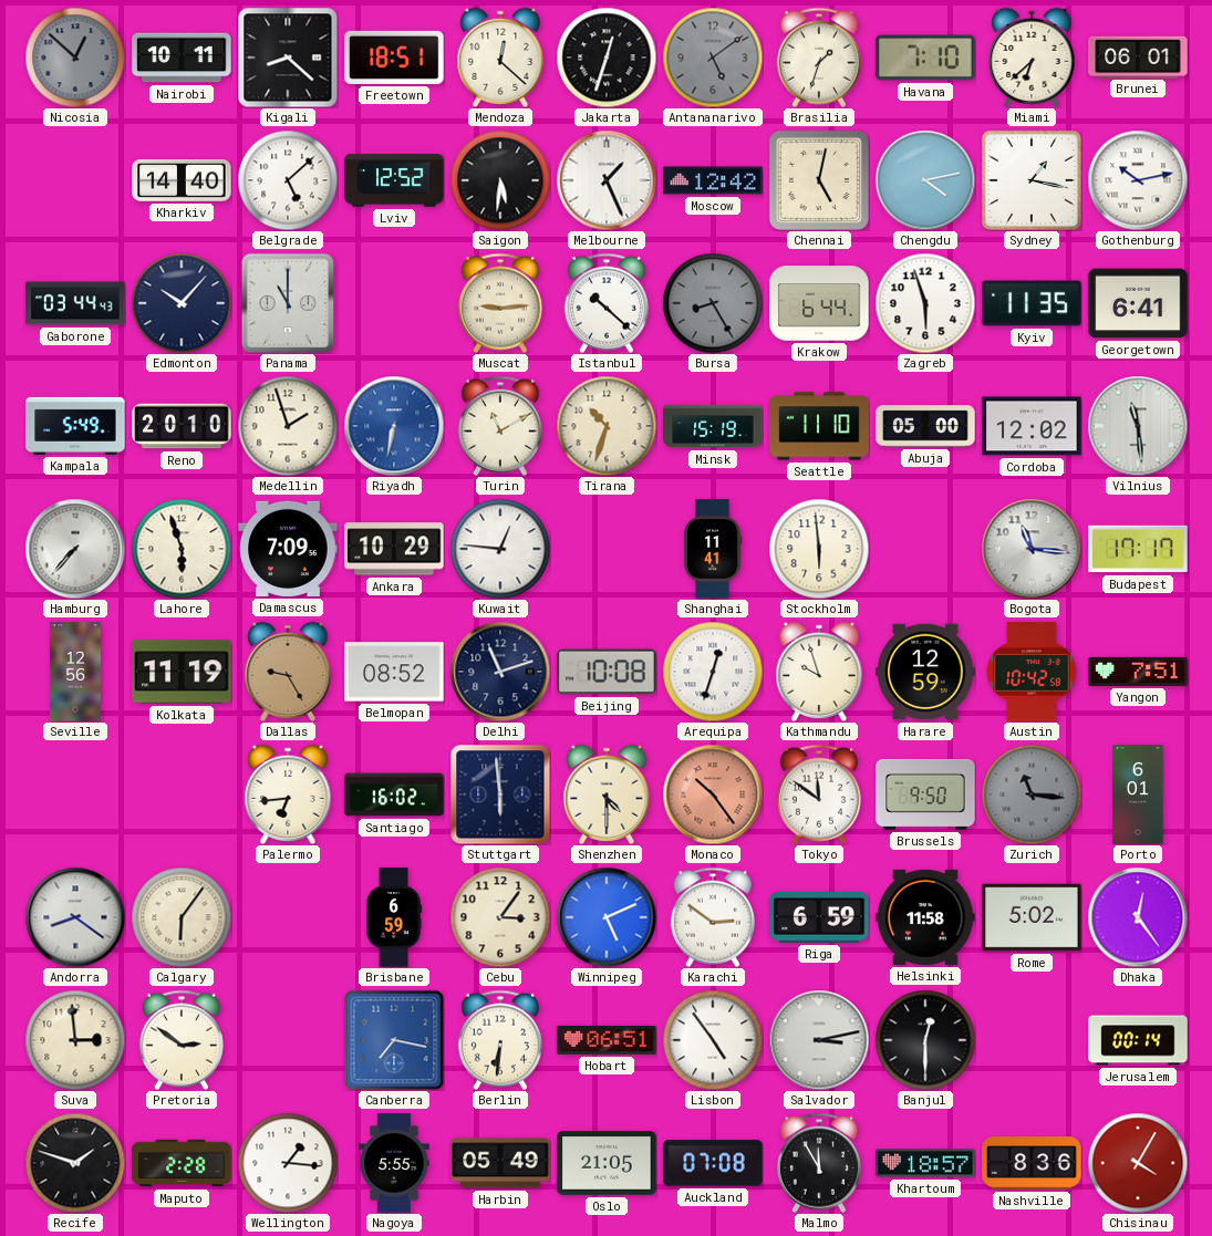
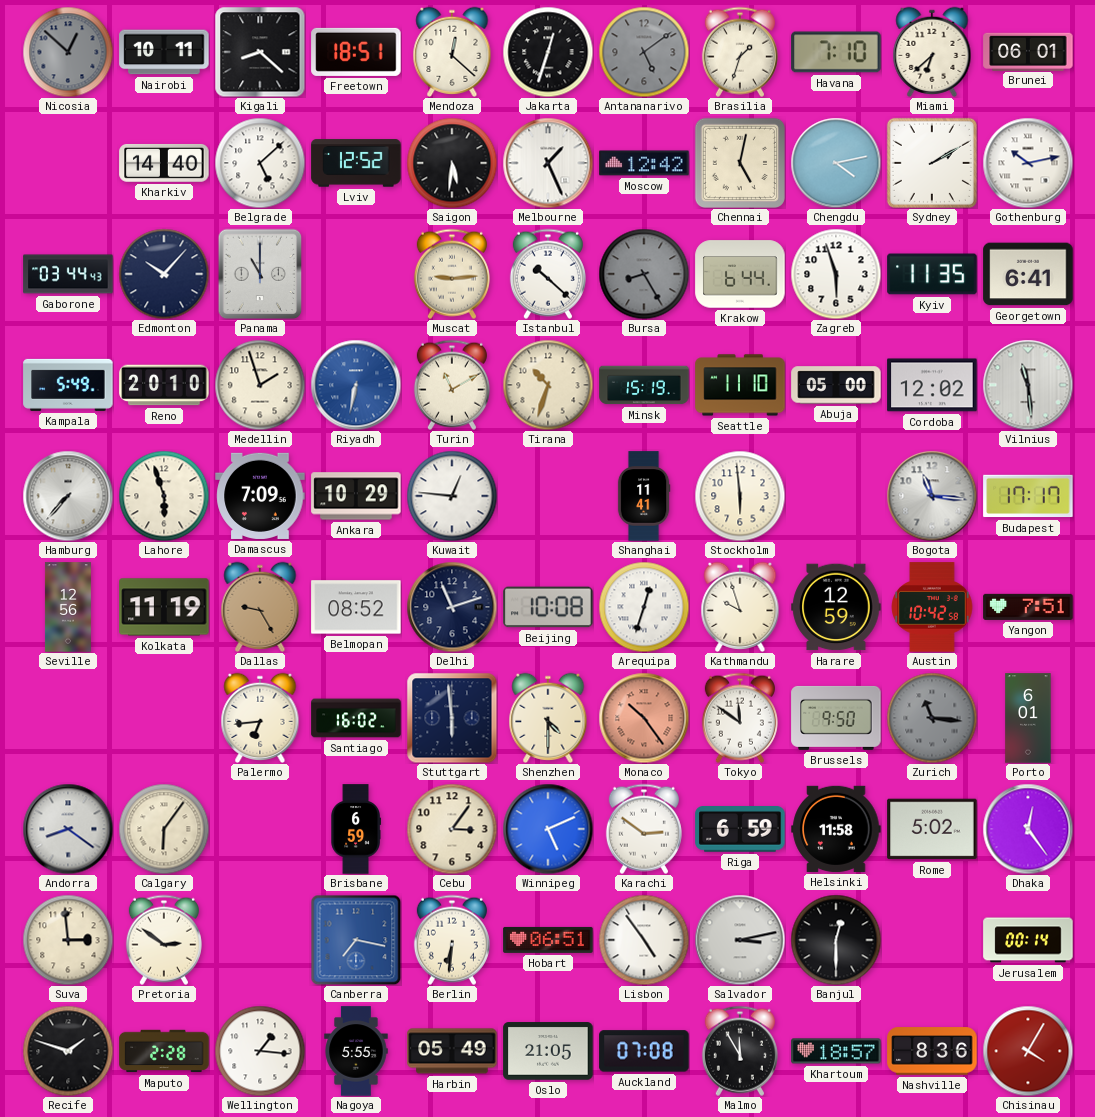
Sydney: 1:17 -> 2:10
